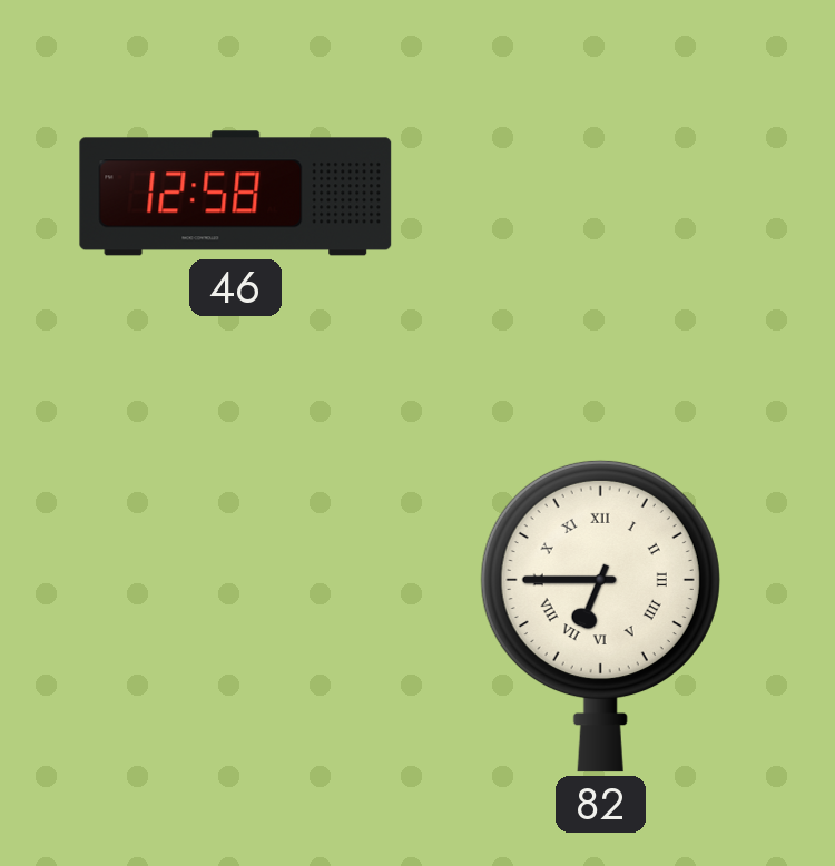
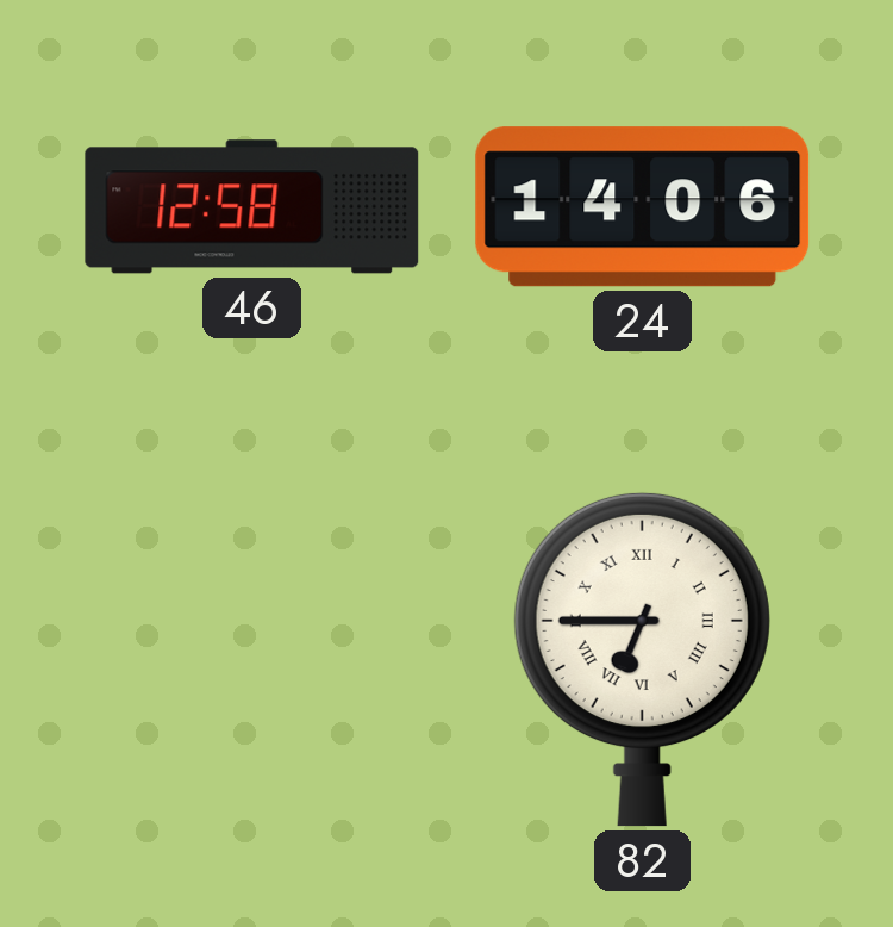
24: none -> 14:06
